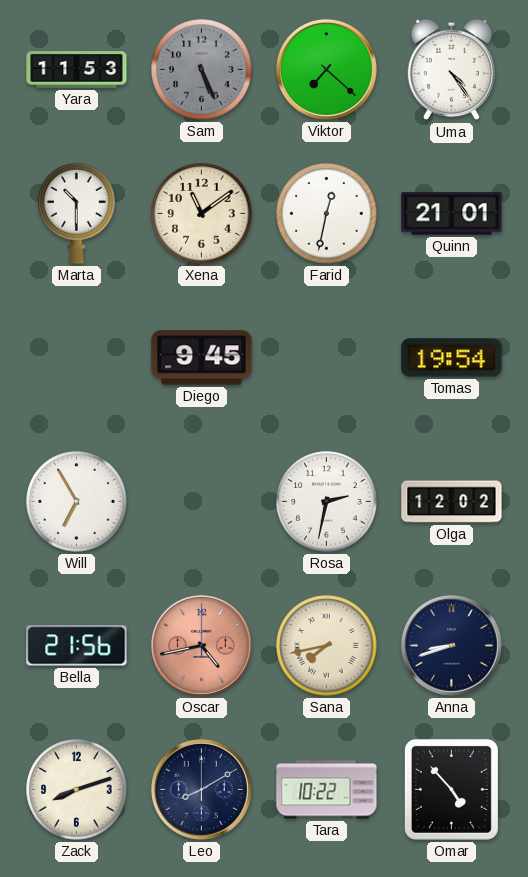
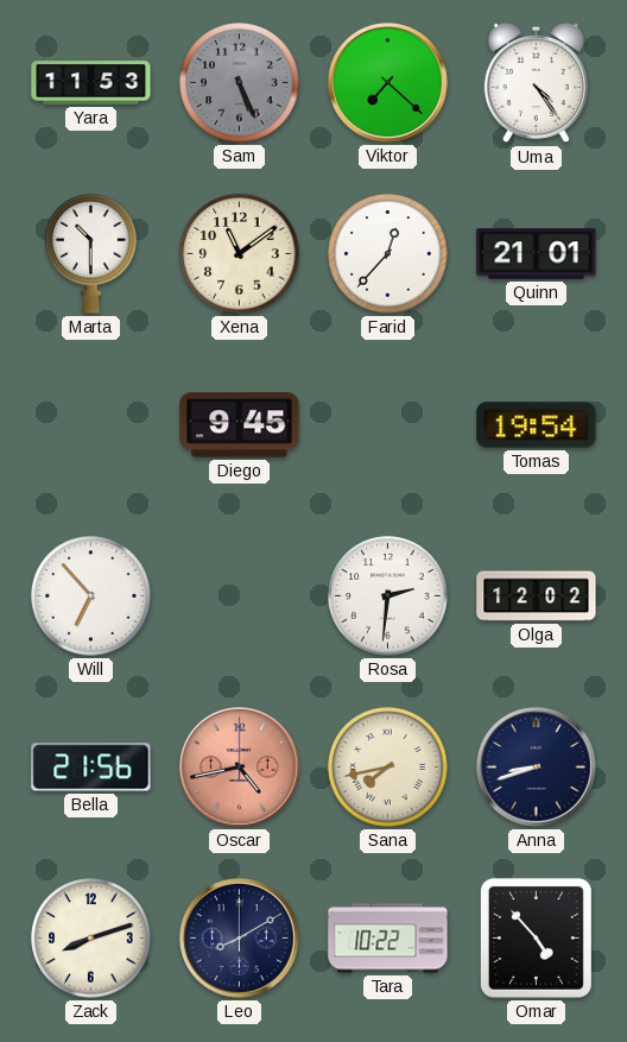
Farid: 12:32 -> 12:37
Will: 6:55 -> 6:53
Rosa: 2:32 -> 2:31
